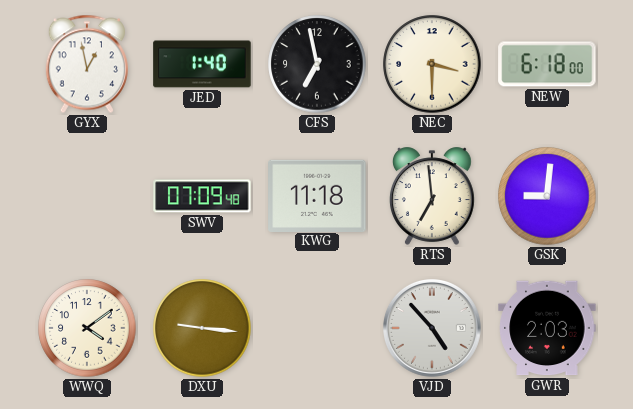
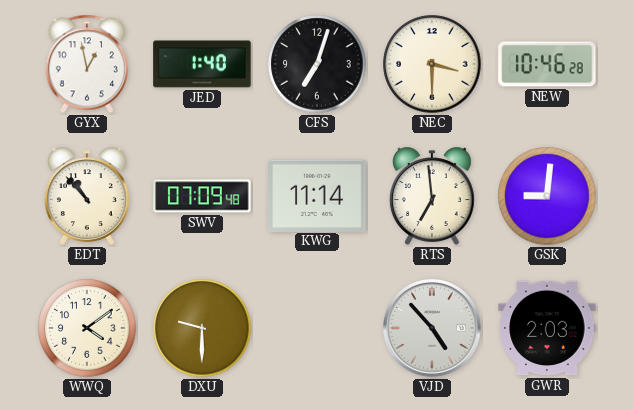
CFS: 6:58 -> 7:03
NEW: 6:18 -> 10:46
EDT: none -> 10:53
KWG: 11:18 -> 11:14
DXU: 9:16 -> 9:30
